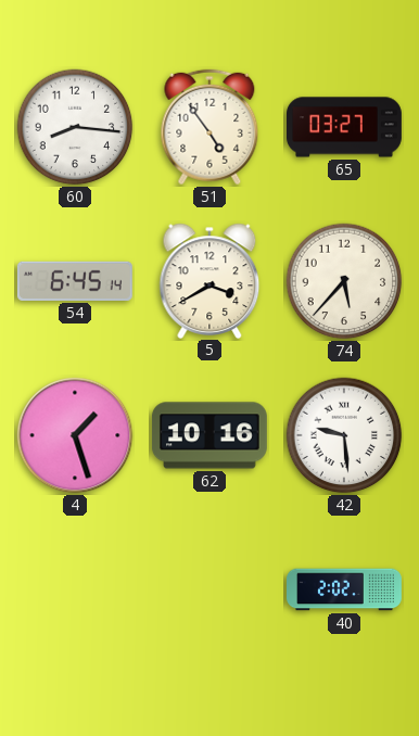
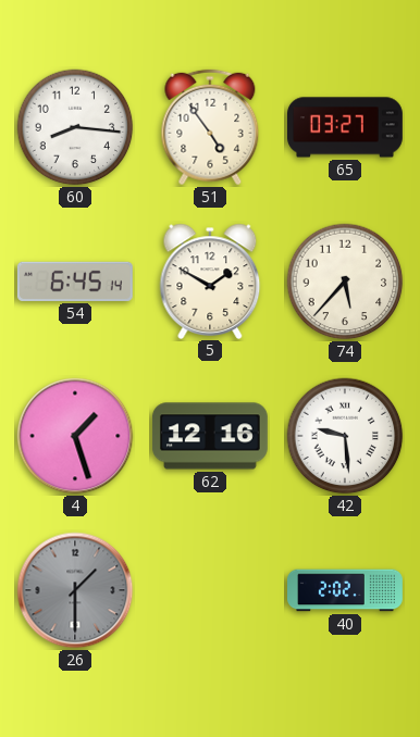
5: 3:40 -> 1:50
62: 10:16 -> 12:16
26: none -> 1:30
